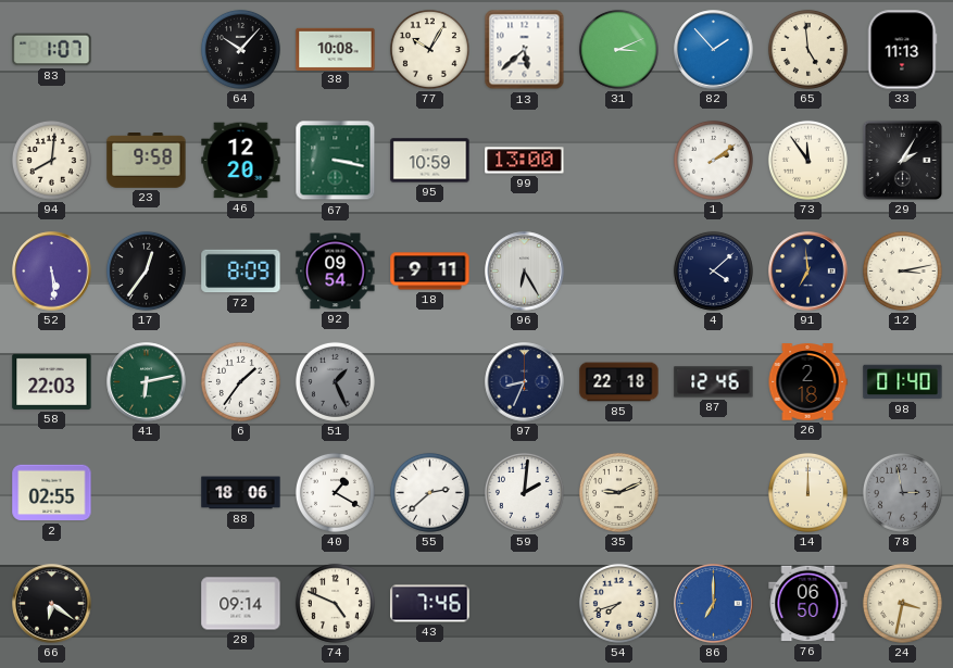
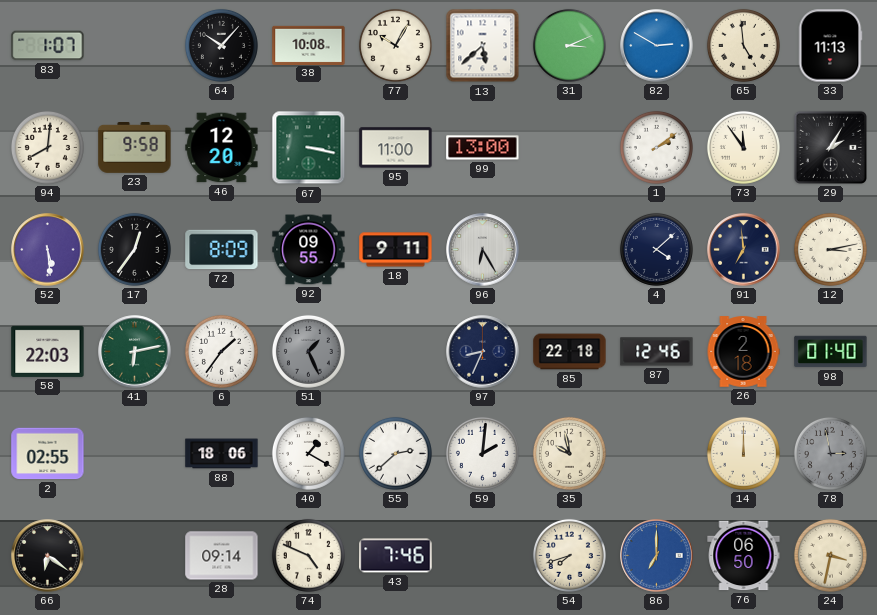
82: 1:53 -> 2:50
95: 10:59 -> 11:00
92: 09:54 -> 09:55
35: 9:11 -> 9:58
